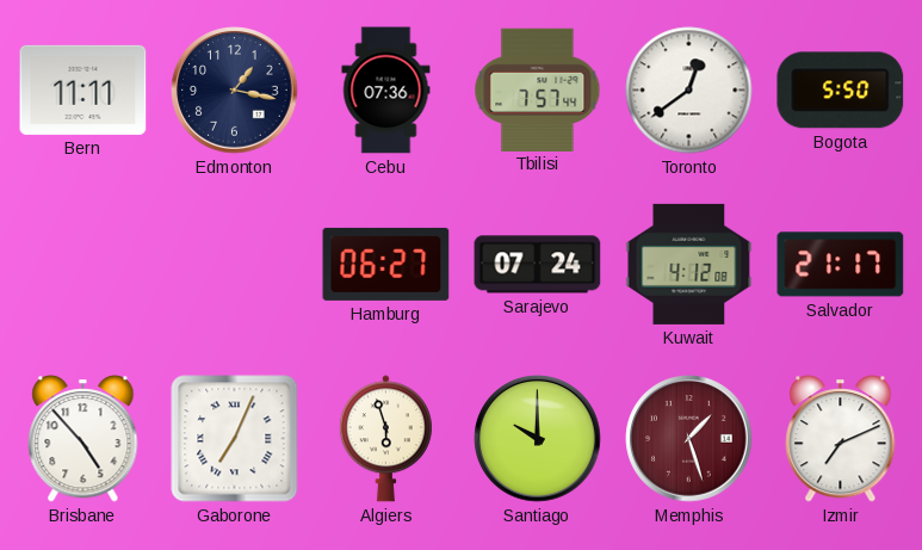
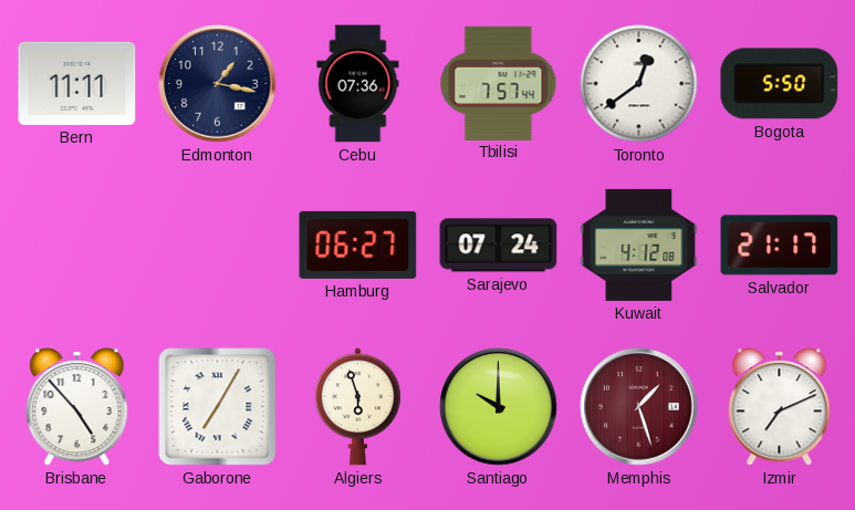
Gaborone: 7:04 -> 7:05
